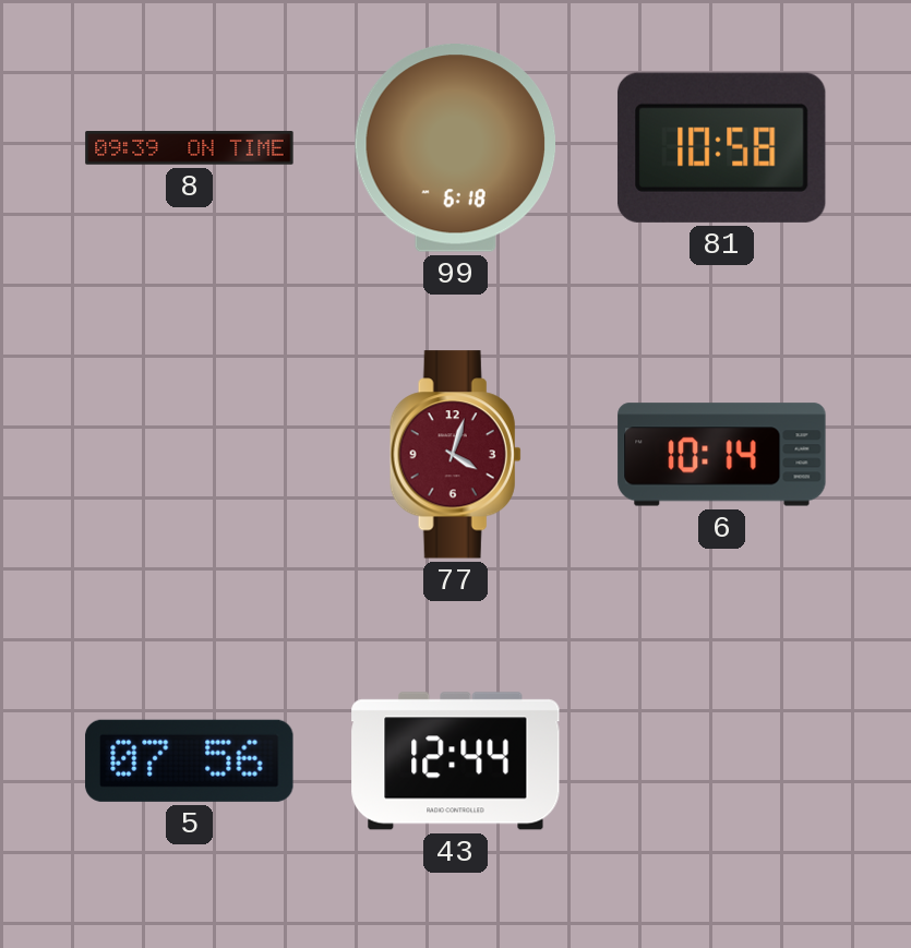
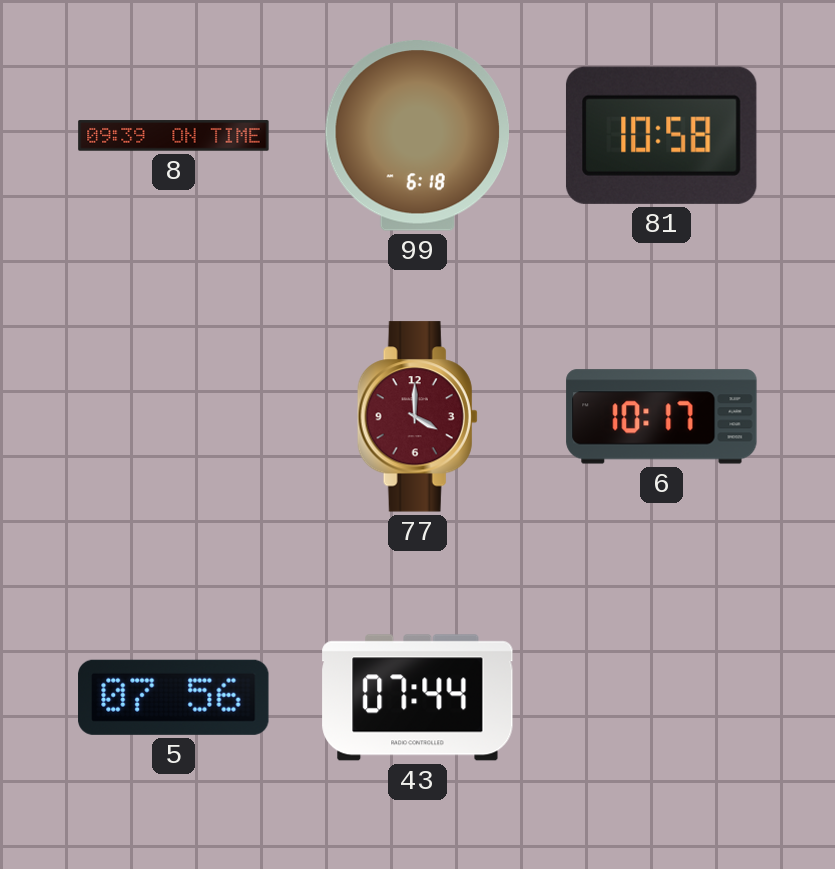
77: 4:03 -> 4:00
6: 10:14 -> 10:17
43: 12:44 -> 07:44
